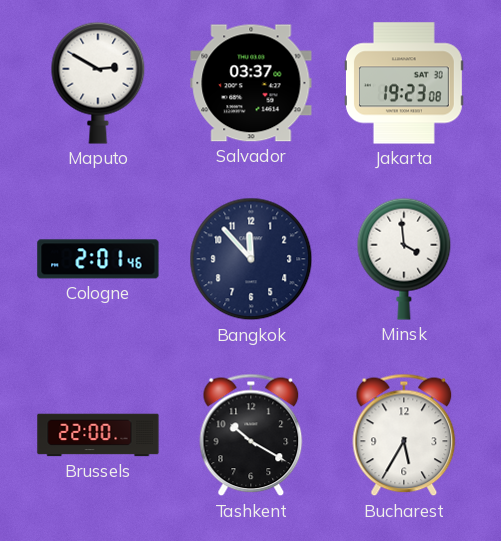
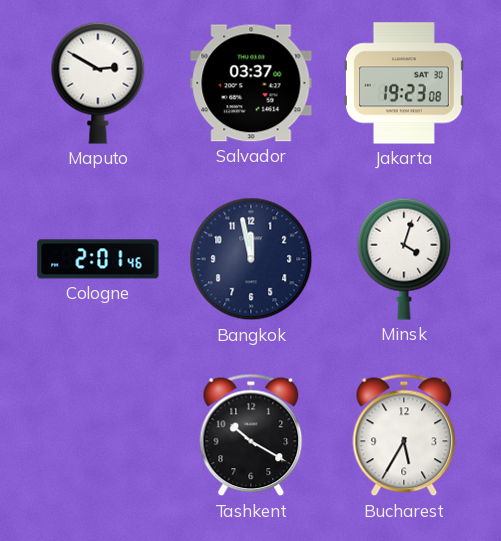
Bangkok: 11:53 -> 11:58
Minsk: 3:59 -> 4:03
Brussels: 22:00 -> none
